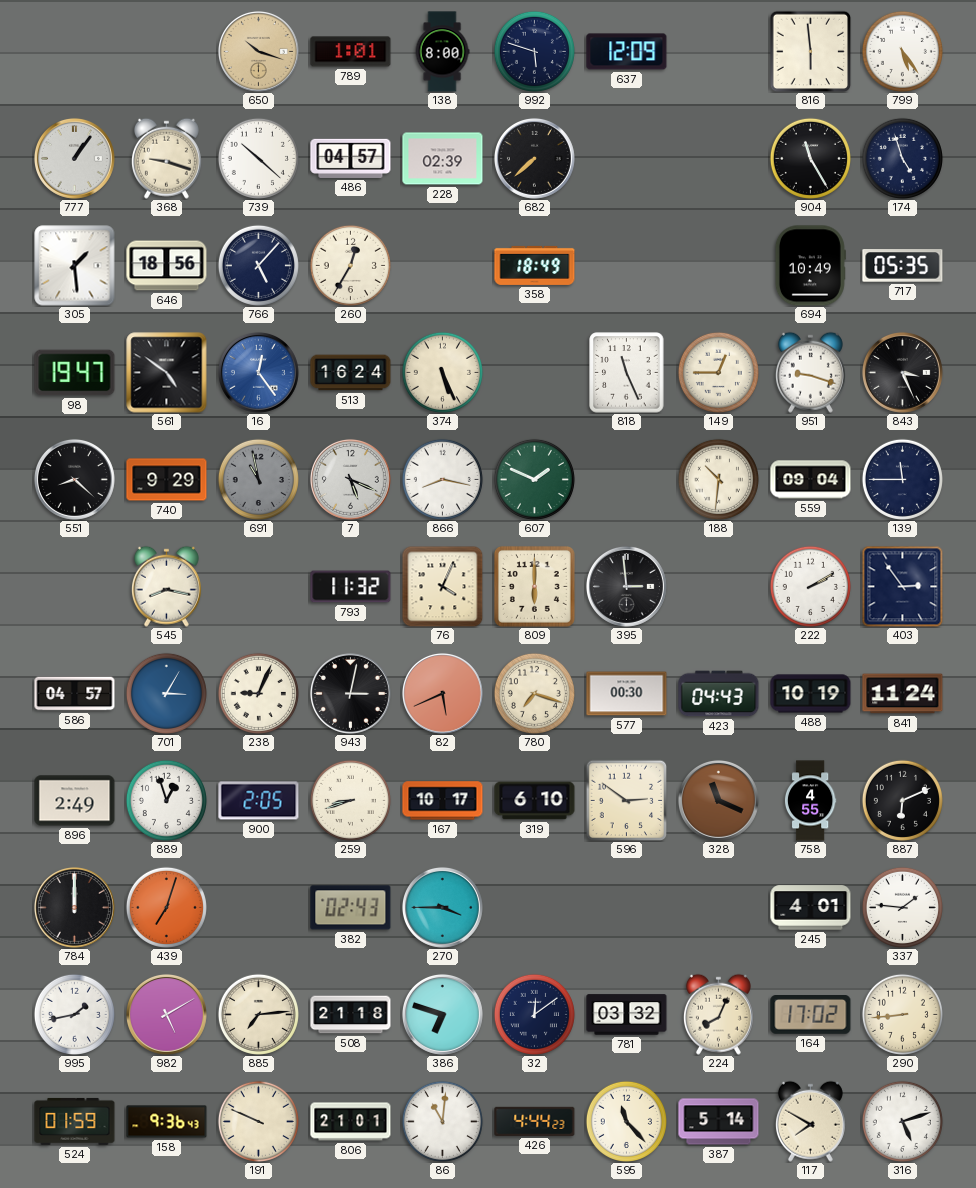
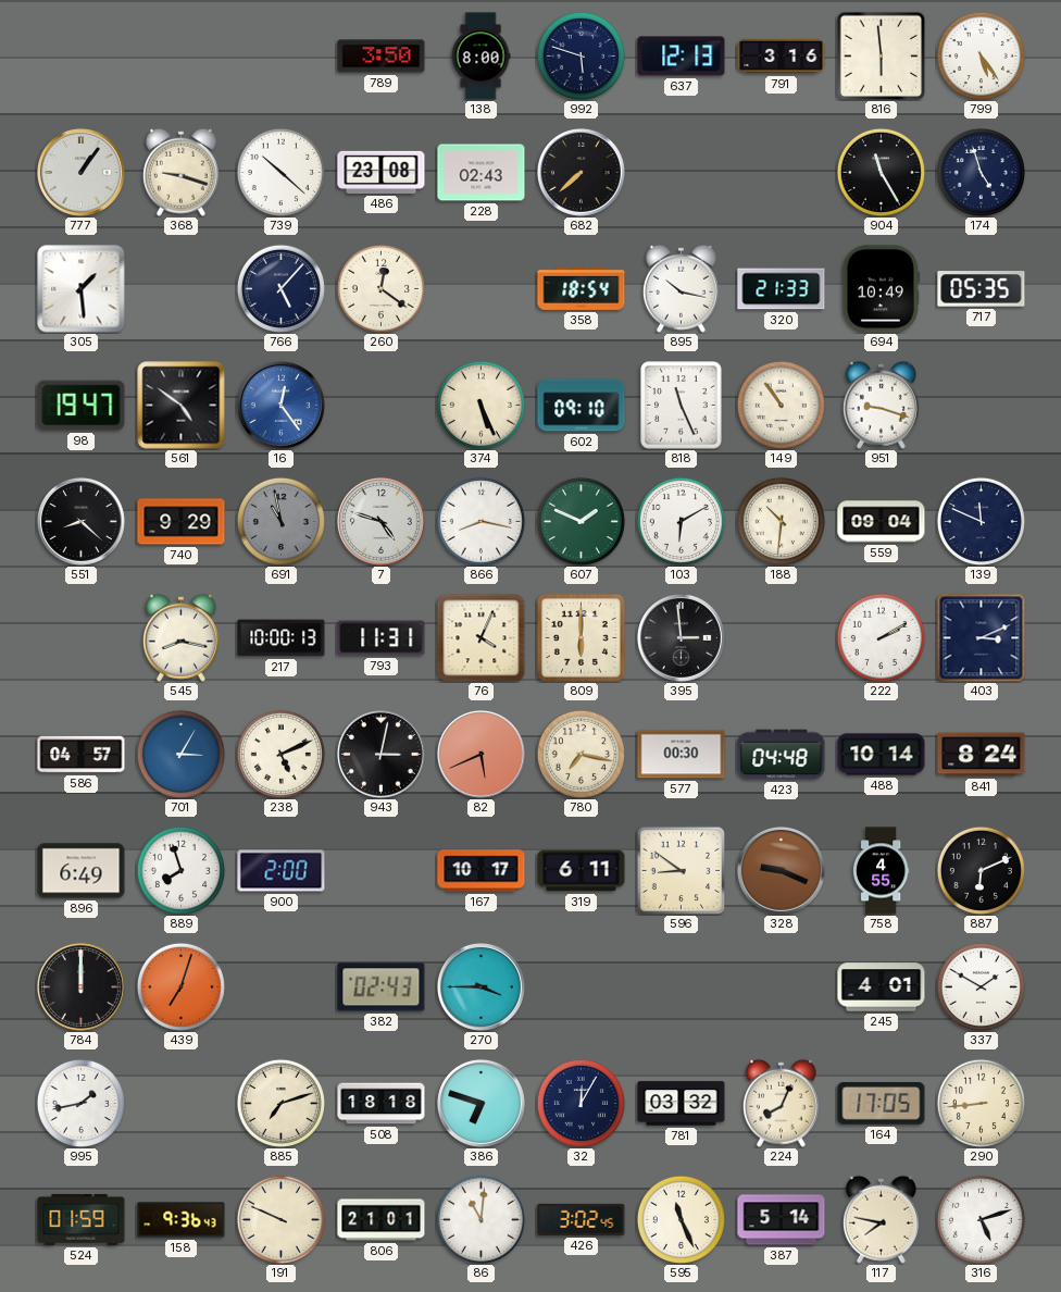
650: 10:18 -> none
789: 1:01 -> 3:50
637: 12:09 -> 12:13
791: none -> 3:16
486: 04:57 -> 23:08
228: 02:39 -> 02:43
646: 18:56 -> none
260: 12:35 -> 12:21
358: 18:49 -> 18:54
895: none -> 10:17
320: none -> 21:33
513: 16:24 -> none
602: none -> 09:10
149: 12:45 -> 10:54
843: 3:26 -> none
7: 5:19 -> 4:48
103: none -> 6:10
139: 11:45 -> 11:49
217: none -> 10:00
793: 11:32 -> 11:31
403: 2:54 -> 3:11
238: 9:04 -> 5:11
780: 7:18 -> 7:17
423: 04:43 -> 04:48
488: 10:19 -> 10:14
841: 11:24 -> 8:24
896: 2:49 -> 6:49
889: 12:57 -> 7:57
900: 2:05 -> 2:00
259: 8:42 -> none
319: 6:10 -> 6:11
596: 2:51 -> 8:51
328: 11:19 -> 9:19
337: 1:46 -> 1:50
982: 5:10 -> none
885: 7:14 -> 7:12
508: 21:18 -> 18:18
32: 12:09 -> 12:05
164: 17:02 -> 17:05
426: 4:44 -> 3:02
595: 11:23 -> 11:26
117: 7:50 -> 7:47
